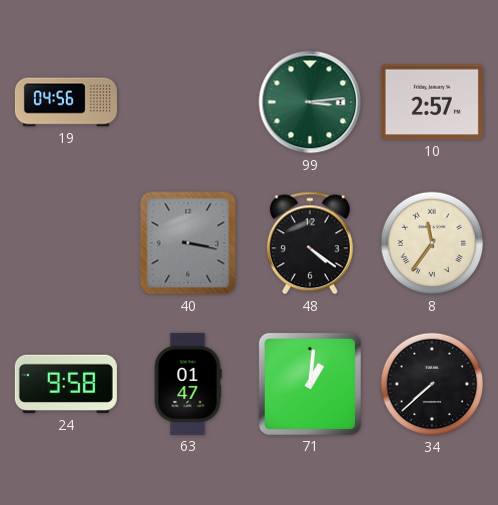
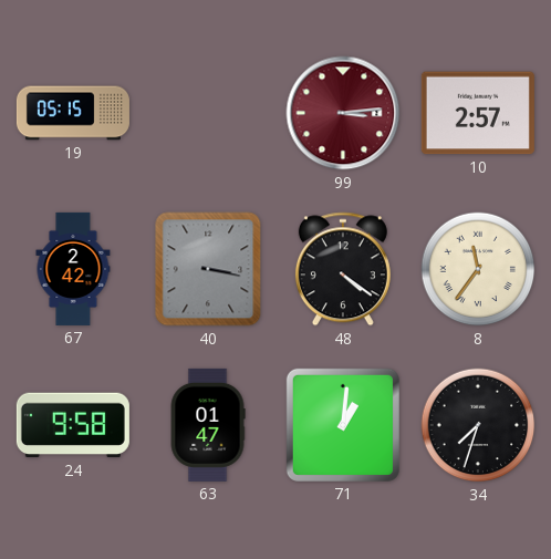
19: 04:56 -> 05:15
99 dial: green -> burgundy
67: none -> 2:42
34: 7:38 -> 7:33
